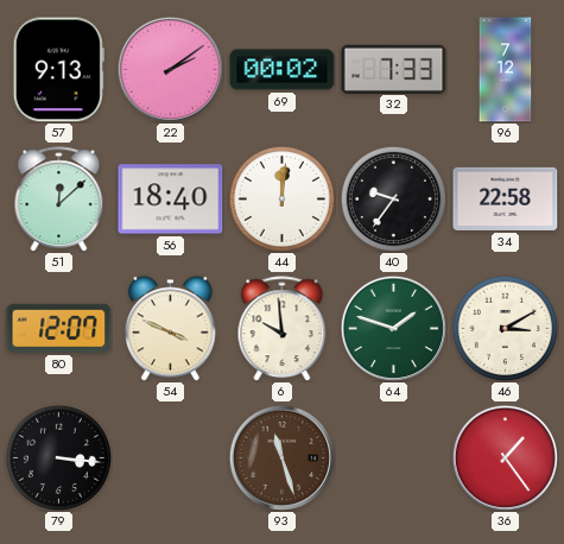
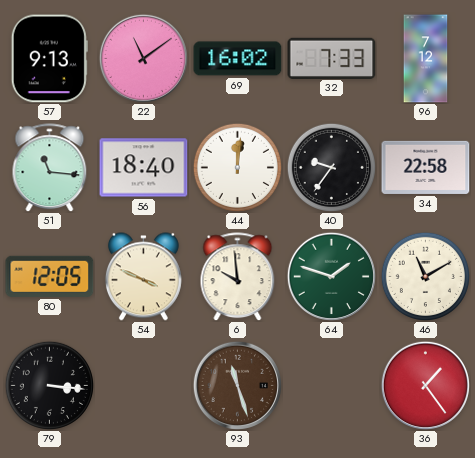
22: 2:09 -> 11:09
69: 00:02 -> 16:02
51: 12:08 -> 11:16
80: 12:07 -> 12:05
46: 3:10 -> 11:10
